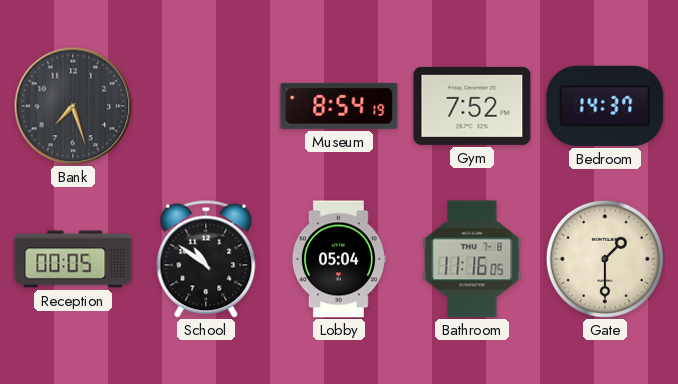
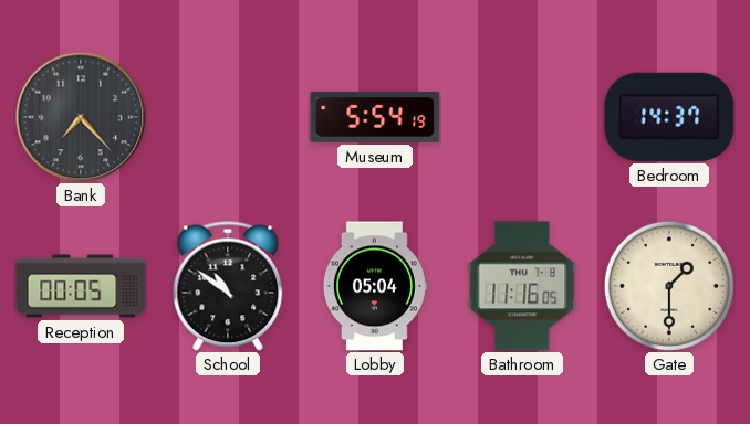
Bank: 7:27 -> 7:23
Museum: 8:54 -> 5:54
Gym: 7:52 -> none
